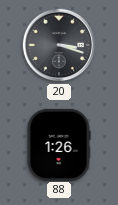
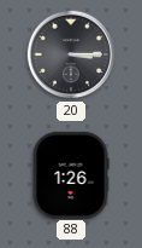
20: 3:18 -> 3:15
